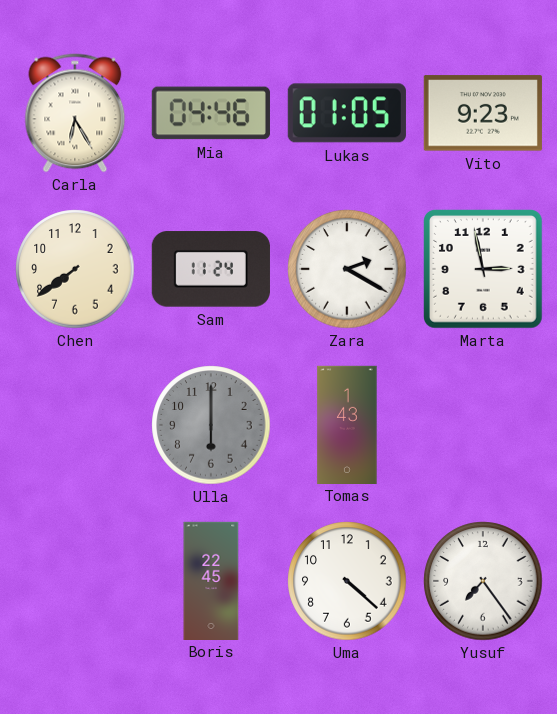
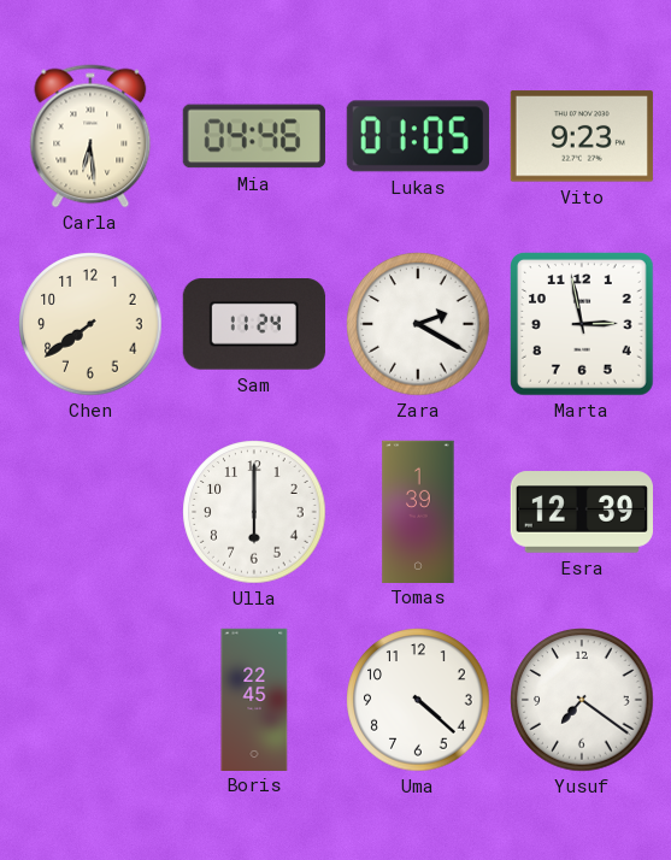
Carla: 6:25 -> 6:29
Ulla dial: grey -> white
Tomas: 1:43 -> 1:39
Esra: none -> 12:39
Yusuf: 7:24 -> 7:21
